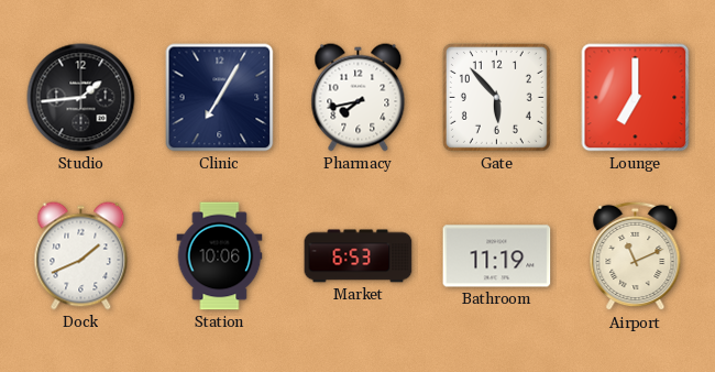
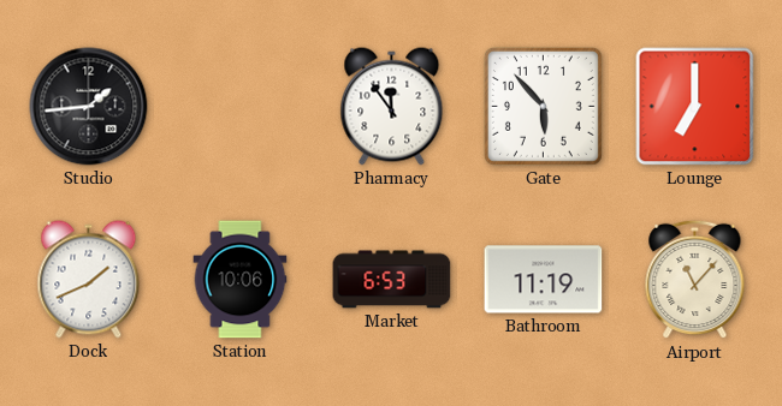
Clinic: 7:05 -> none
Pharmacy: 7:43 -> 11:54
Airport: 11:11 -> 11:07
